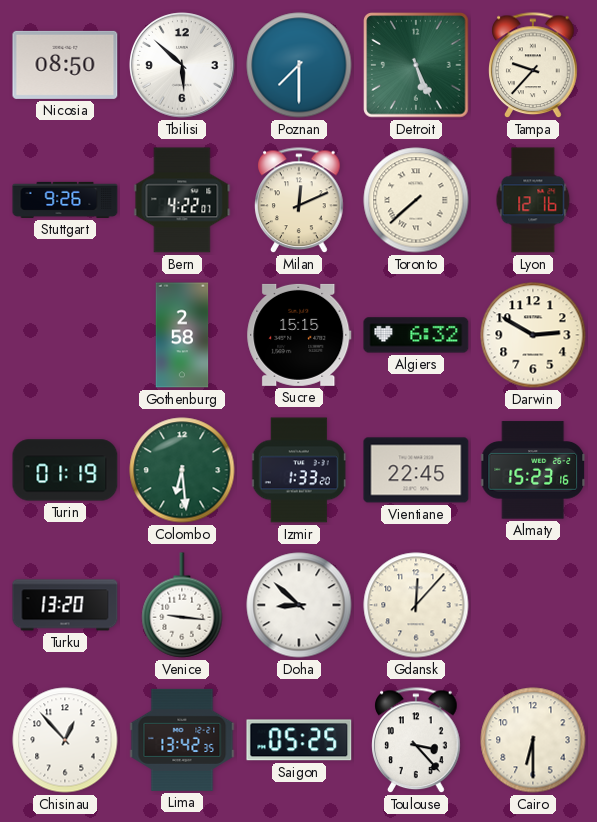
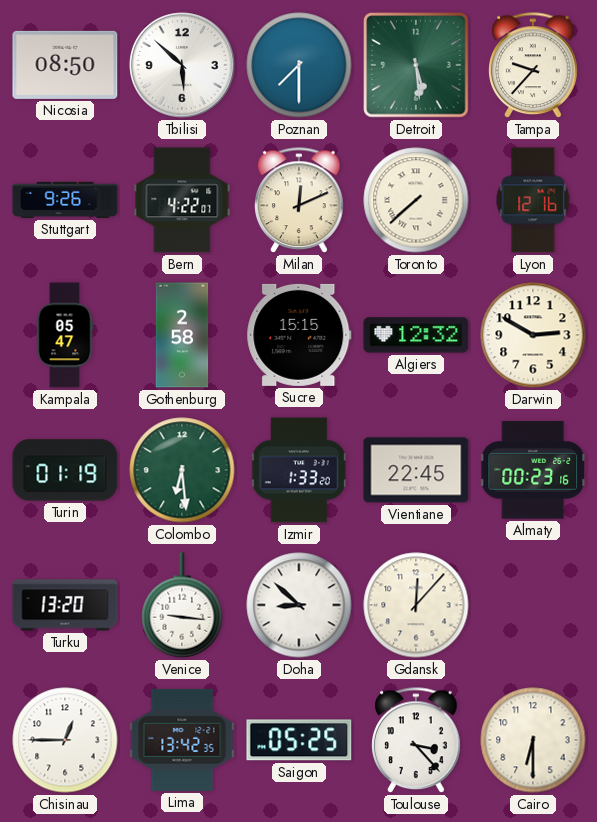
Detroit: 5:26 -> 5:29
Kampala: none -> 05:47
Algiers: 6:32 -> 12:32
Almaty: 15:23 -> 00:23
Chisinau: 12:53 -> 12:45
